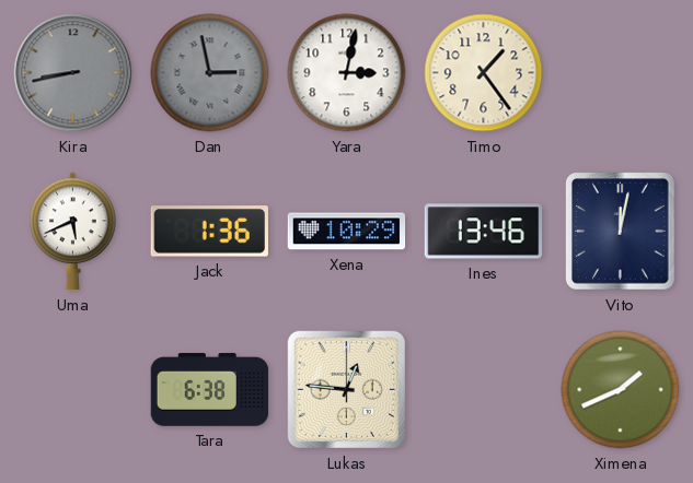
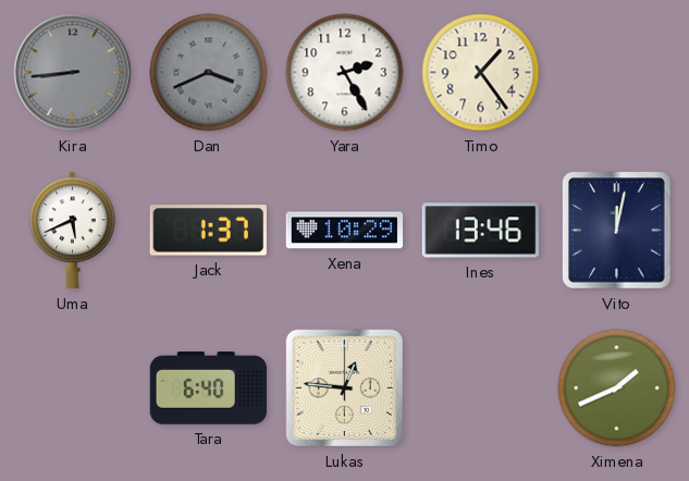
Kira: 8:43 -> 8:44
Dan: 2:58 -> 3:41
Yara: 3:02 -> 2:25
Jack: 1:36 -> 1:37
Tara: 6:38 -> 6:40
